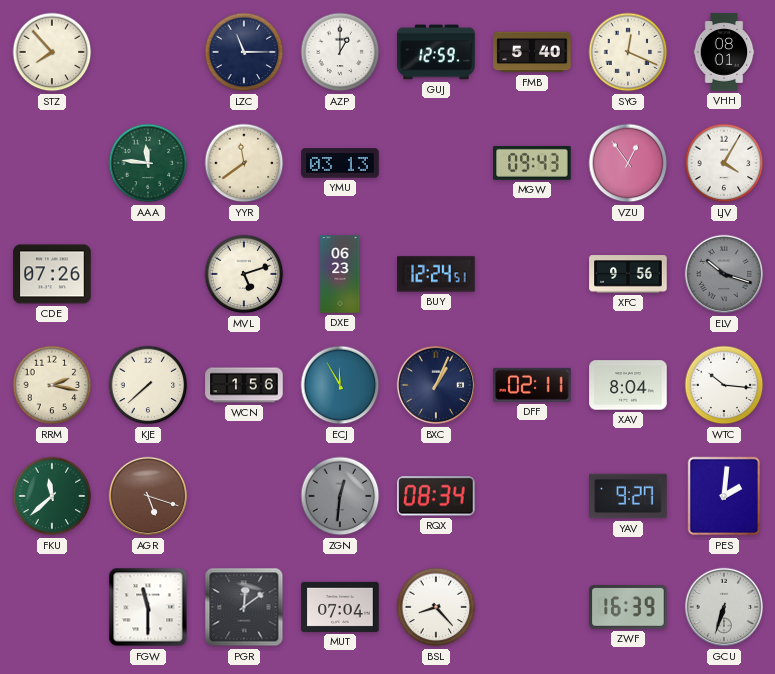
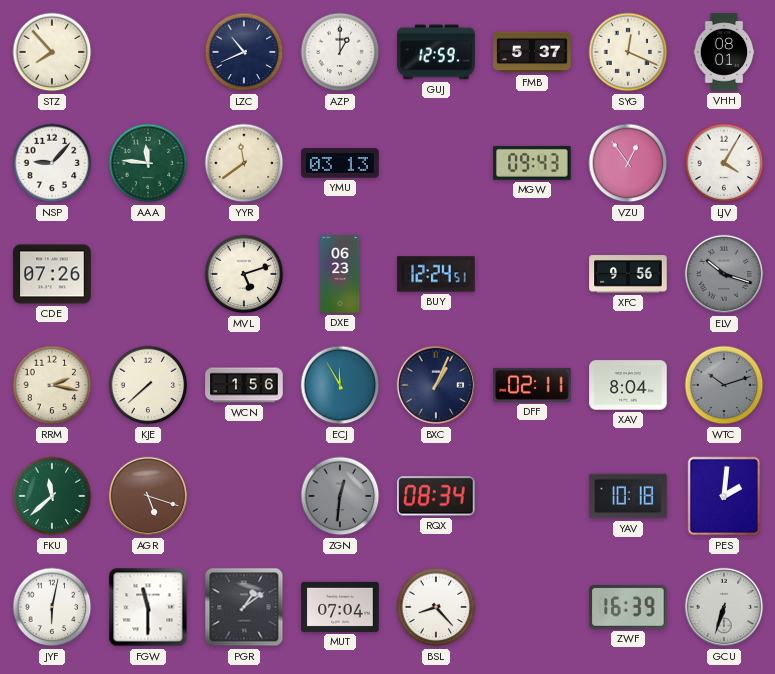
LZC: 11:15 -> 10:41
FMB: 5:40 -> 5:37
NSP: none -> 9:07
WTC: 10:16 -> 10:12
WTC dial: white -> grey
YAV: 9:27 -> 10:18
JYF: none -> 6:02
PGR: 12:09 -> 1:09
